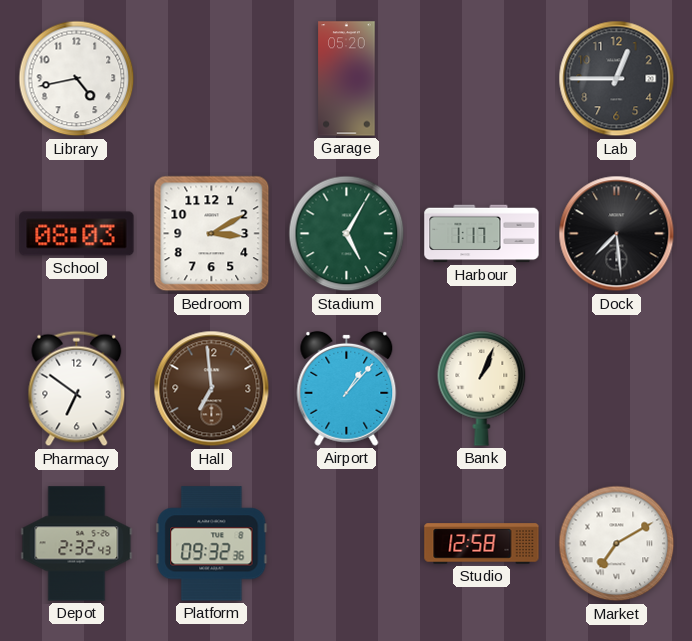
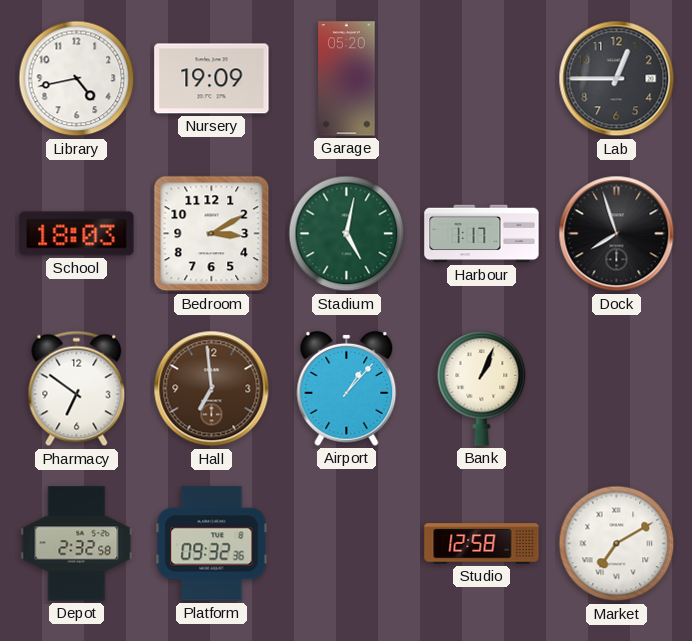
Nursery: none -> 19:09
School: 08:03 -> 18:03
Stadium: 5:05 -> 5:02
Dock: 7:29 -> 7:57
Depot: 2:32:43 -> 2:32:58
